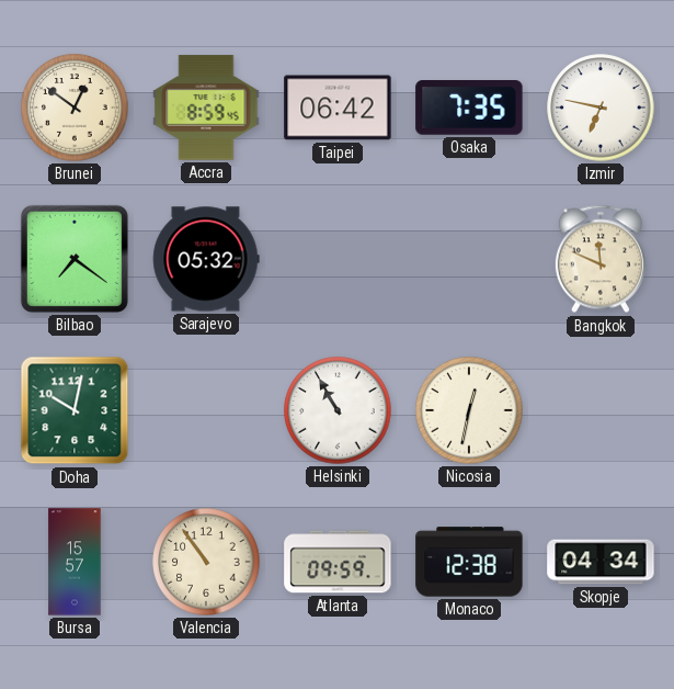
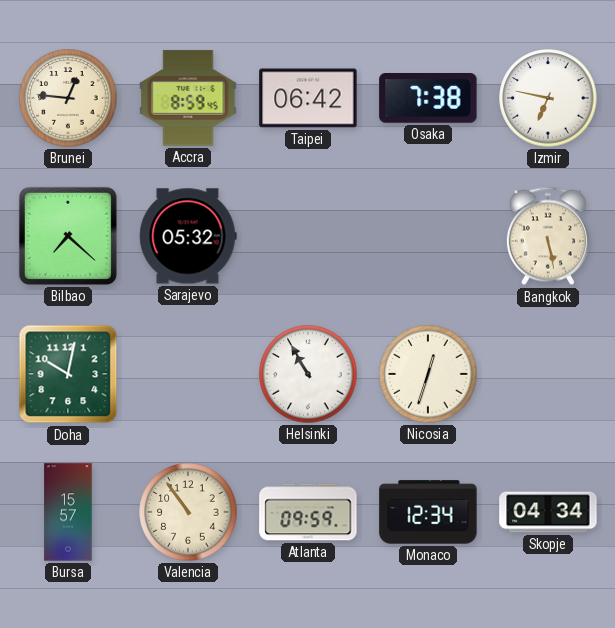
Brunei: 12:51 -> 12:46
Osaka: 7:35 -> 7:38
Bilbao: 7:21 -> 7:22
Bangkok: 11:49 -> 5:28
Nicosia: 12:32 -> 12:33
Monaco: 12:38 -> 12:34
